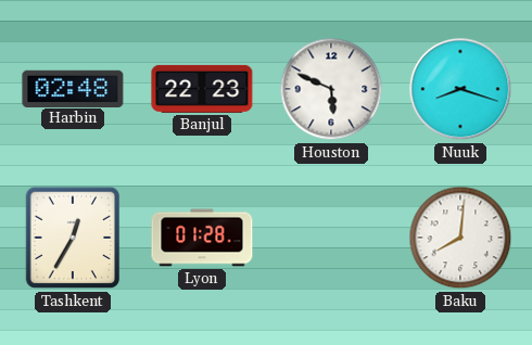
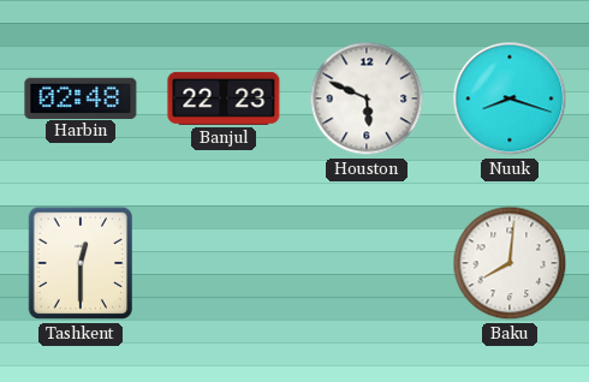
Tashkent: 12:35 -> 12:30
Lyon: 01:28 -> none
